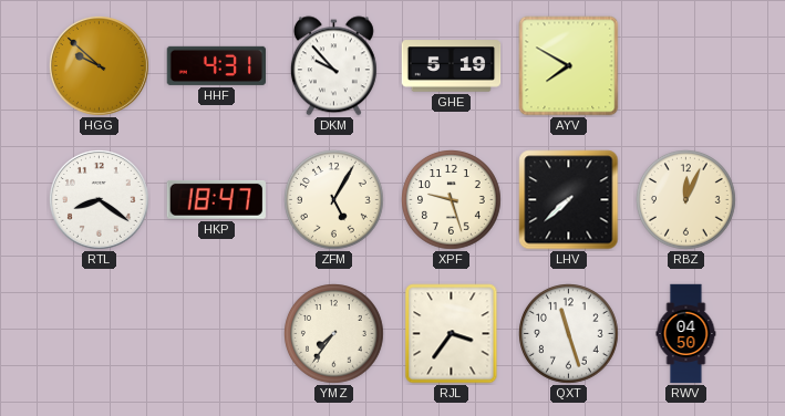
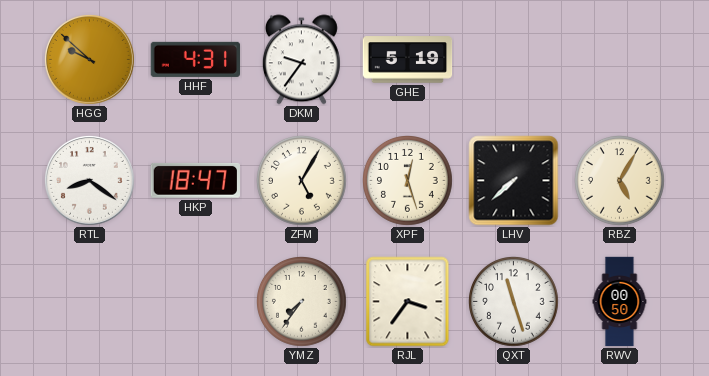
DKM: 9:53 -> 9:36
AYV: 7:50 -> none
XPF: 9:27 -> 12:27
RBZ: 12:04 -> 5:05
RWV: 04:50 -> 00:50
